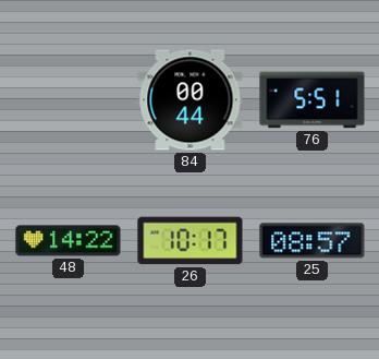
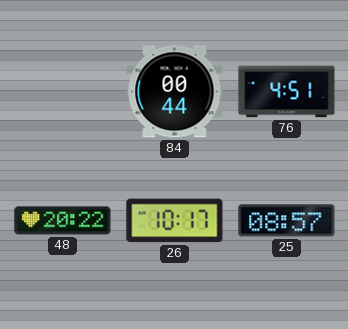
76: 5:51 -> 4:51
48: 14:22 -> 20:22
